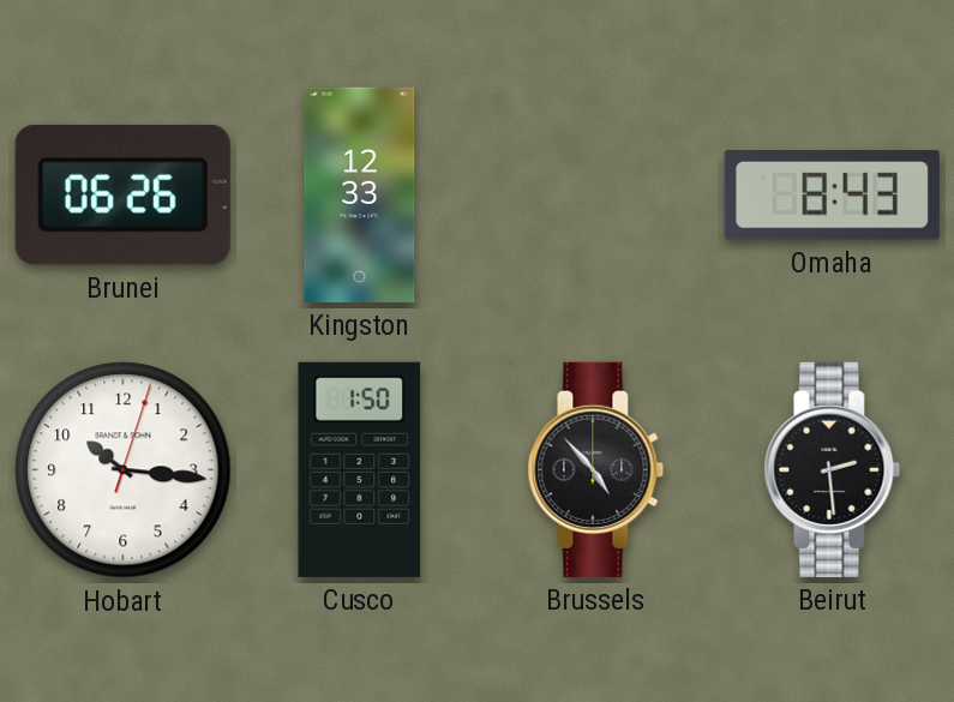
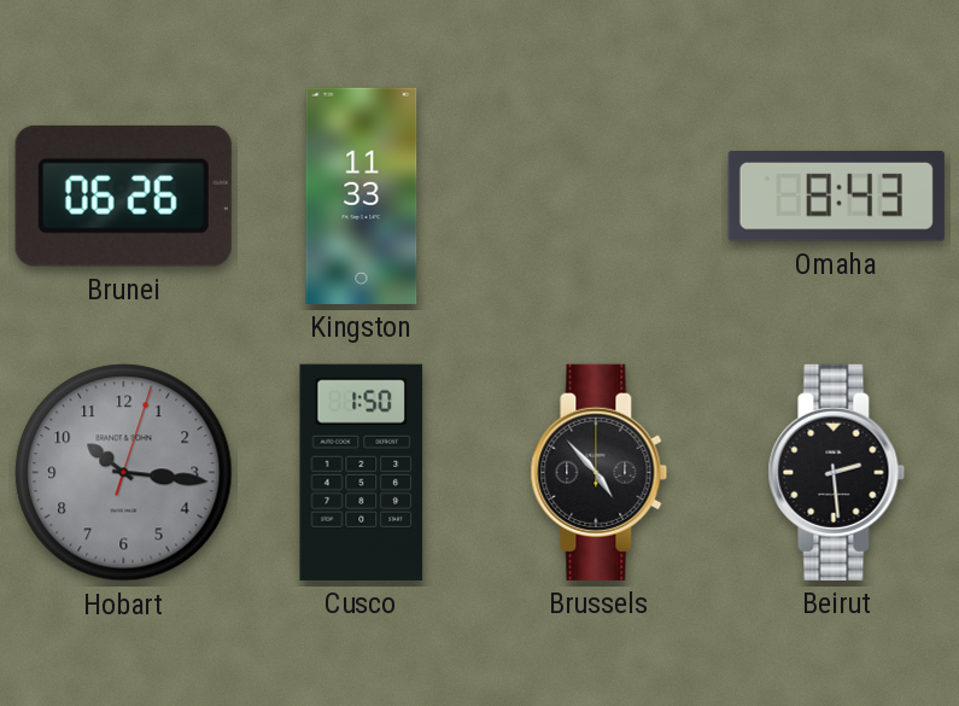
Kingston: 12:33 -> 11:33
Hobart dial: white -> grey
